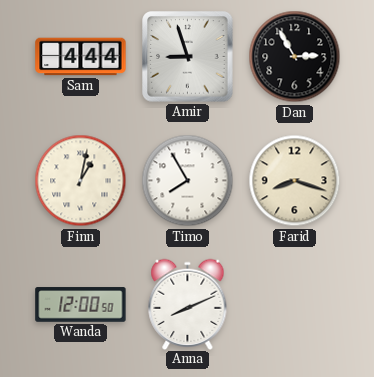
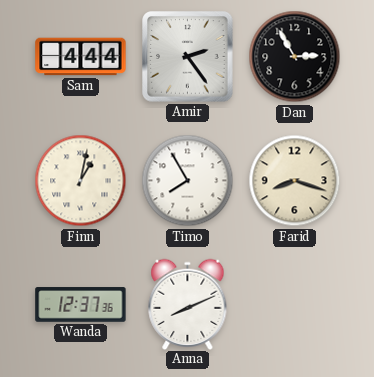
Amir: 8:57 -> 2:24
Wanda: 12:00 -> 12:37
